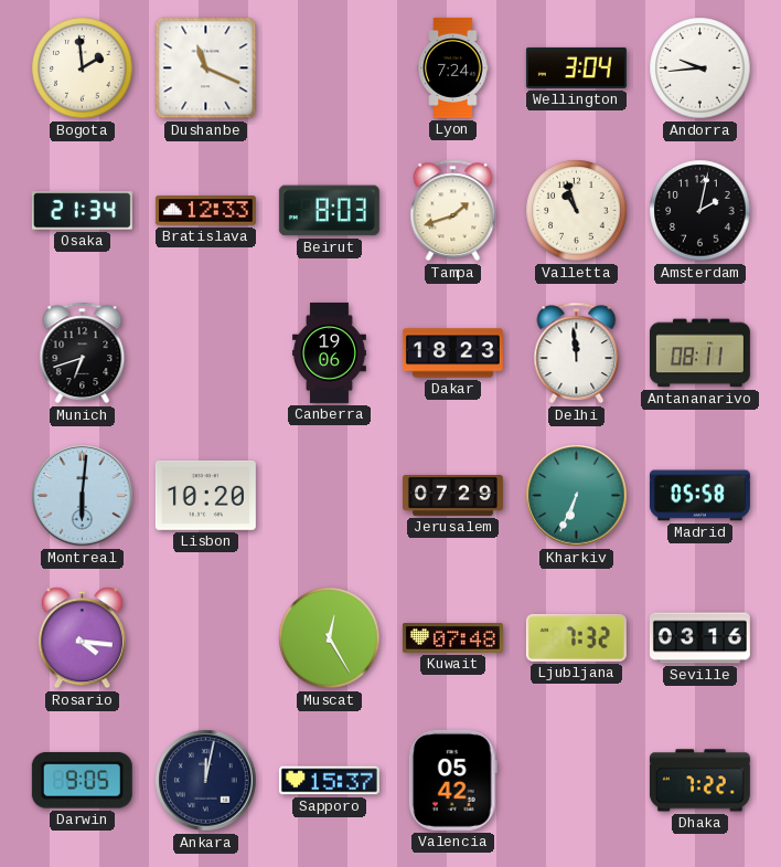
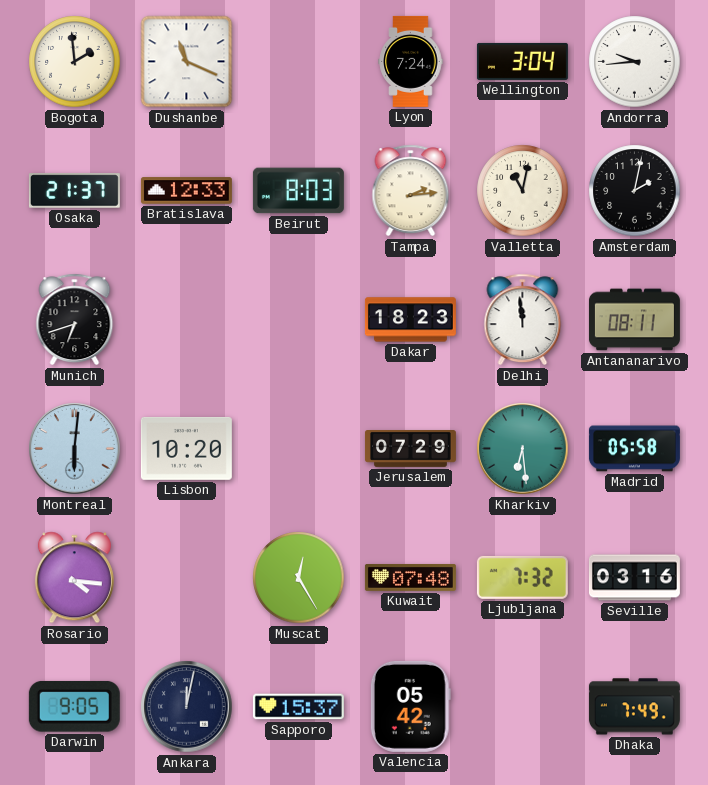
Osaka: 21:34 -> 21:37
Tampa: 1:42 -> 2:14
Valletta: 10:57 -> 11:02
Canberra: 19:06 -> none
Kharkiv: 6:34 -> 6:29
Dhaka: 7:22 -> 7:49
